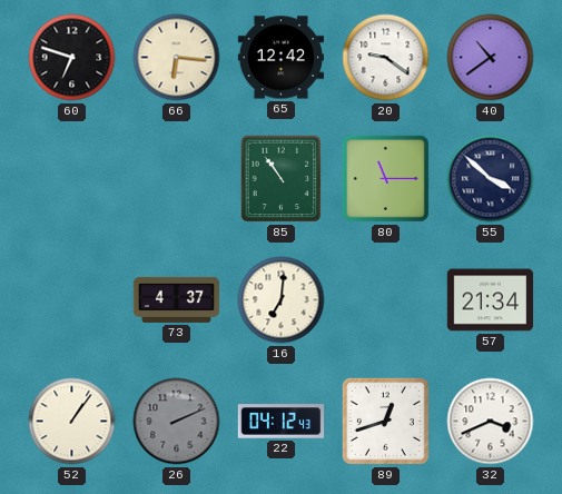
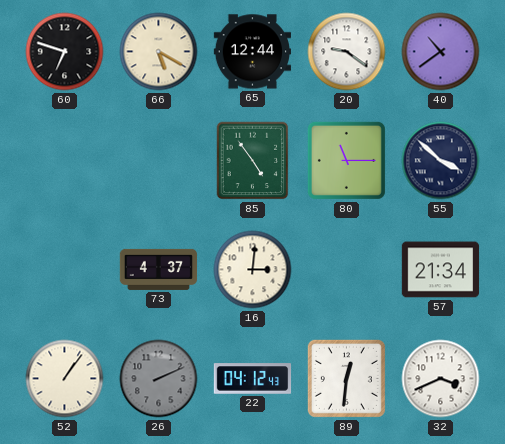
66: 6:16 -> 5:20
65: 12:42 -> 12:44
85: 10:54 -> 4:54
16: 7:01 -> 3:01
89: 12:42 -> 12:31
